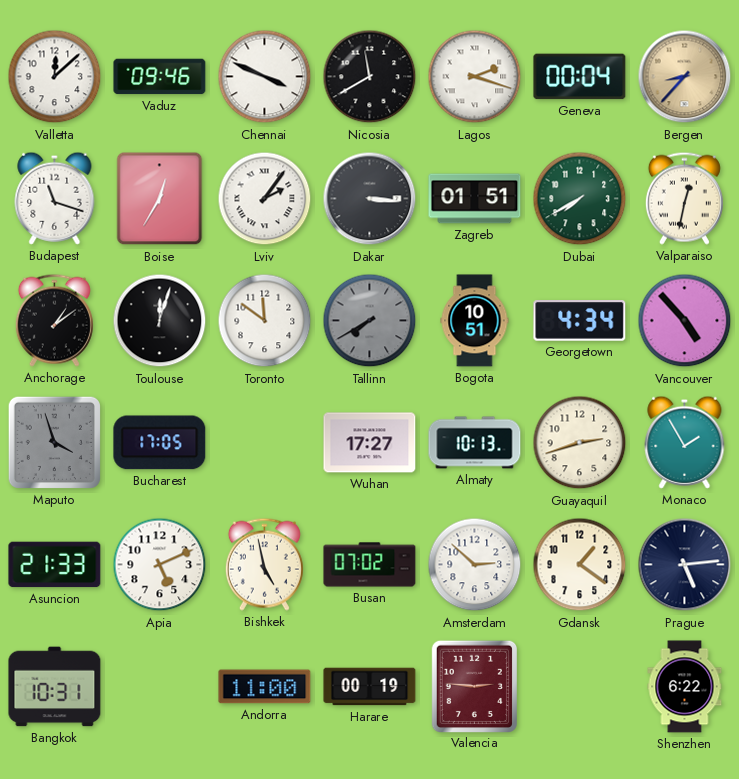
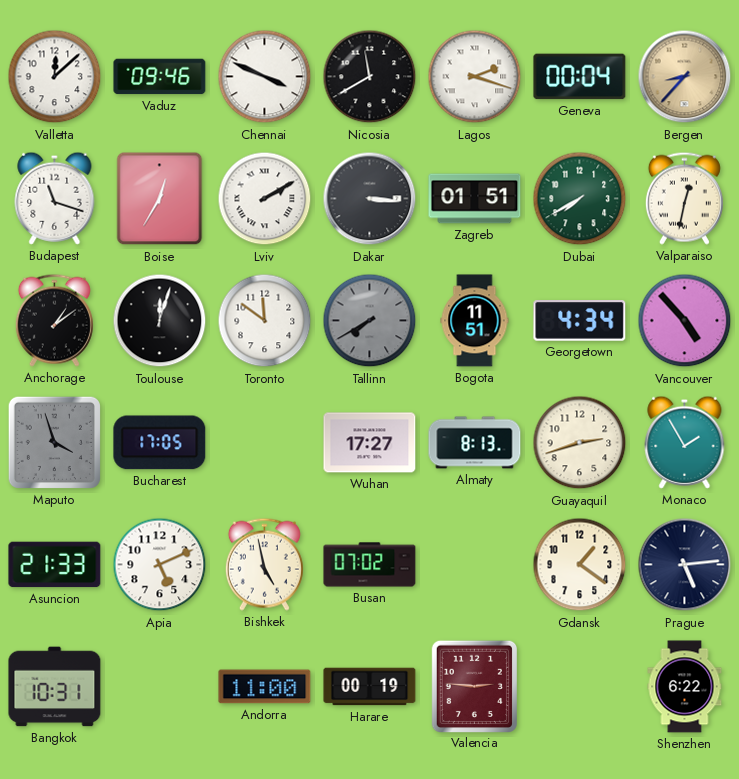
Lviv: 2:06 -> 2:10
Bogota: 10:51 -> 11:51
Almaty: 10:13 -> 8:13
Amsterdam: 2:52 -> none
